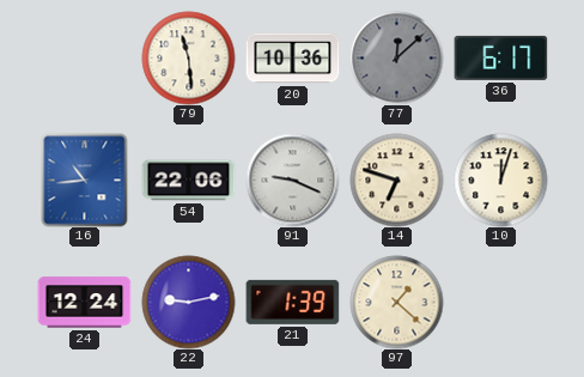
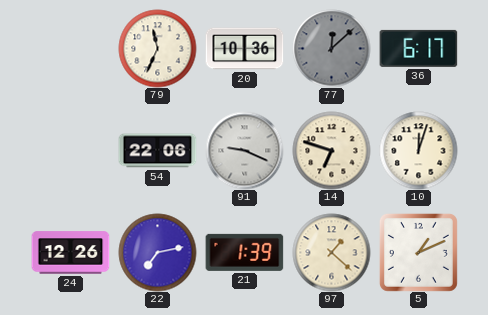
79: 11:29 -> 11:34
16: 10:44 -> none
24: 12:24 -> 12:26
22: 9:13 -> 7:13
5: none -> 1:11
